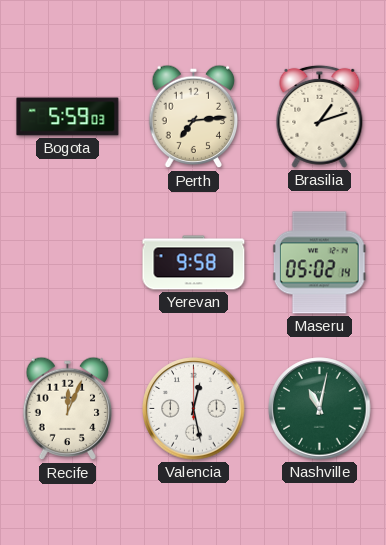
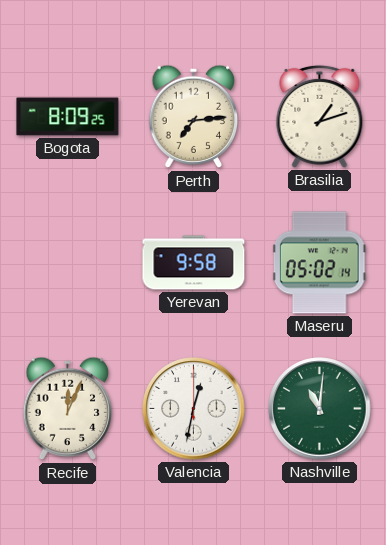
Bogota: 5:59 -> 8:09
Valencia: 12:28 -> 12:32
Nashville: 11:02 -> 11:01
